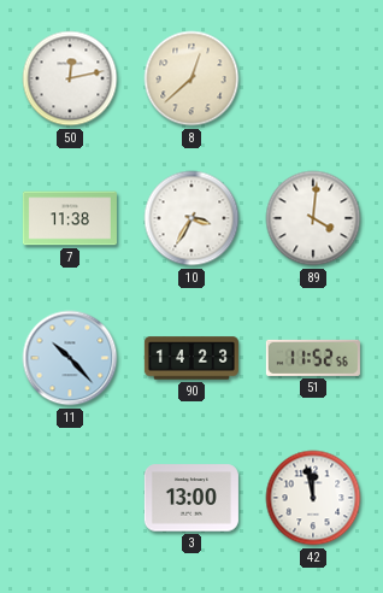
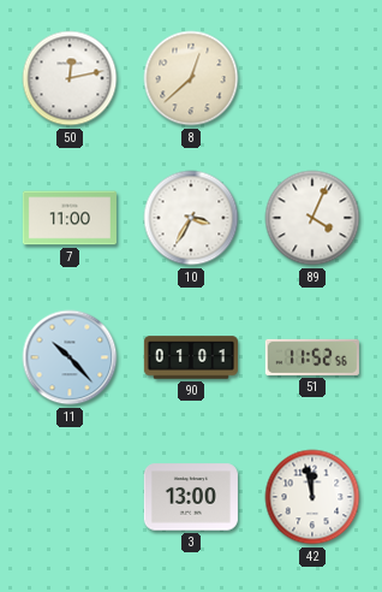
7: 11:38 -> 11:00
89: 4:01 -> 4:04
90: 14:23 -> 01:01
